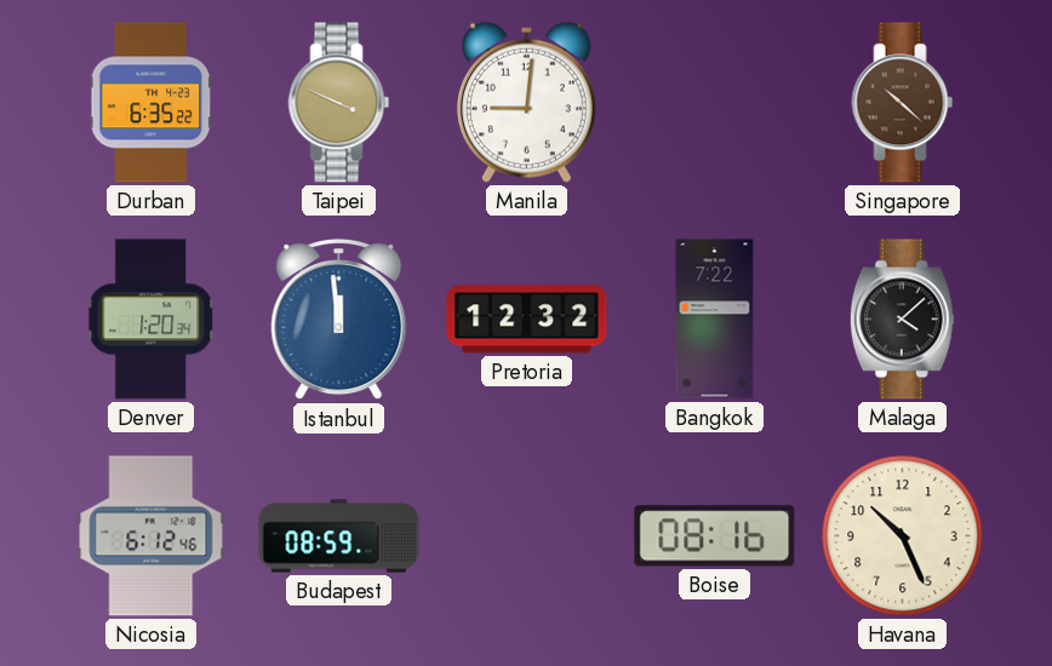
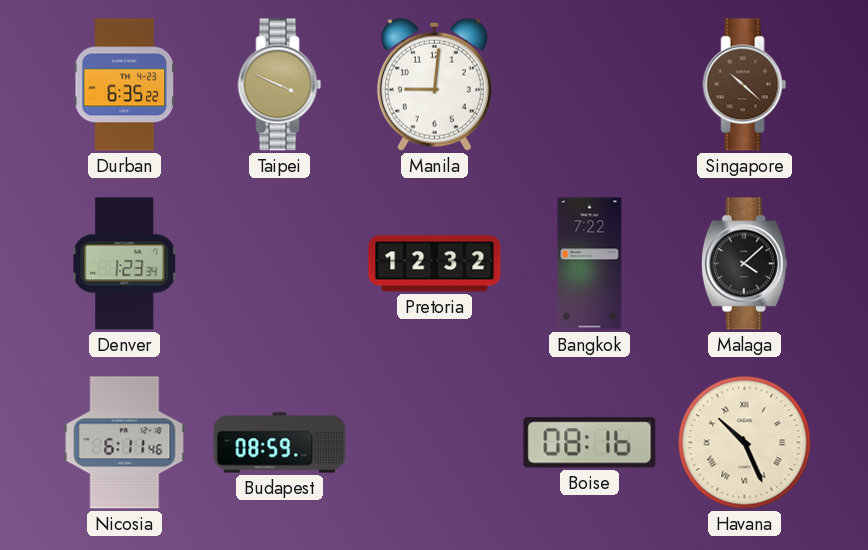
Denver: 1:20 -> 1:23
Istanbul: 11:59 -> none
Nicosia: 6:12 -> 6:11
Havana numerals: Arabic -> Roman
